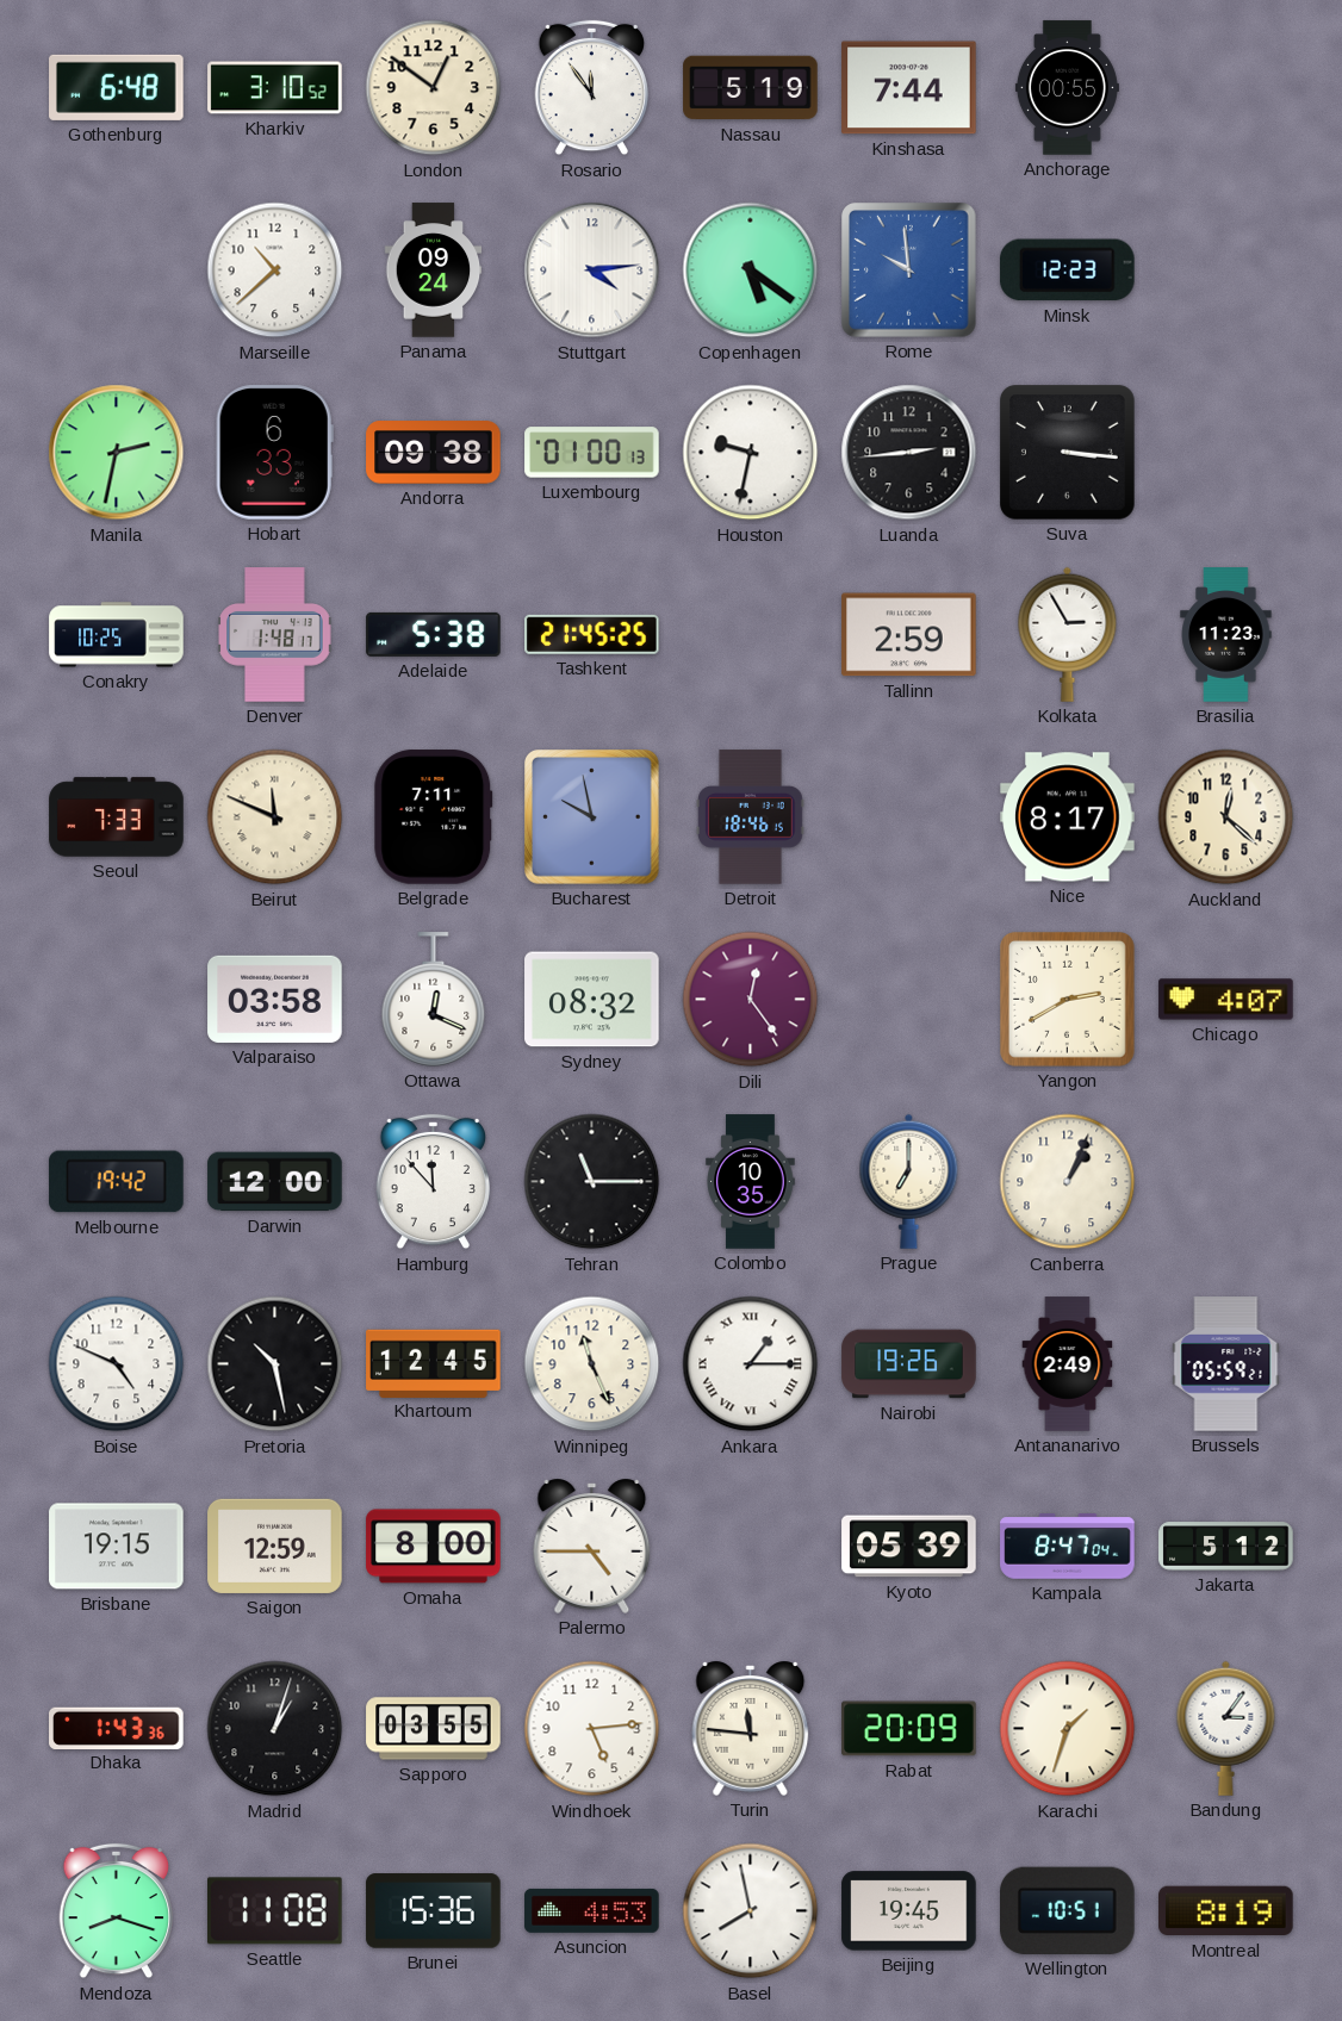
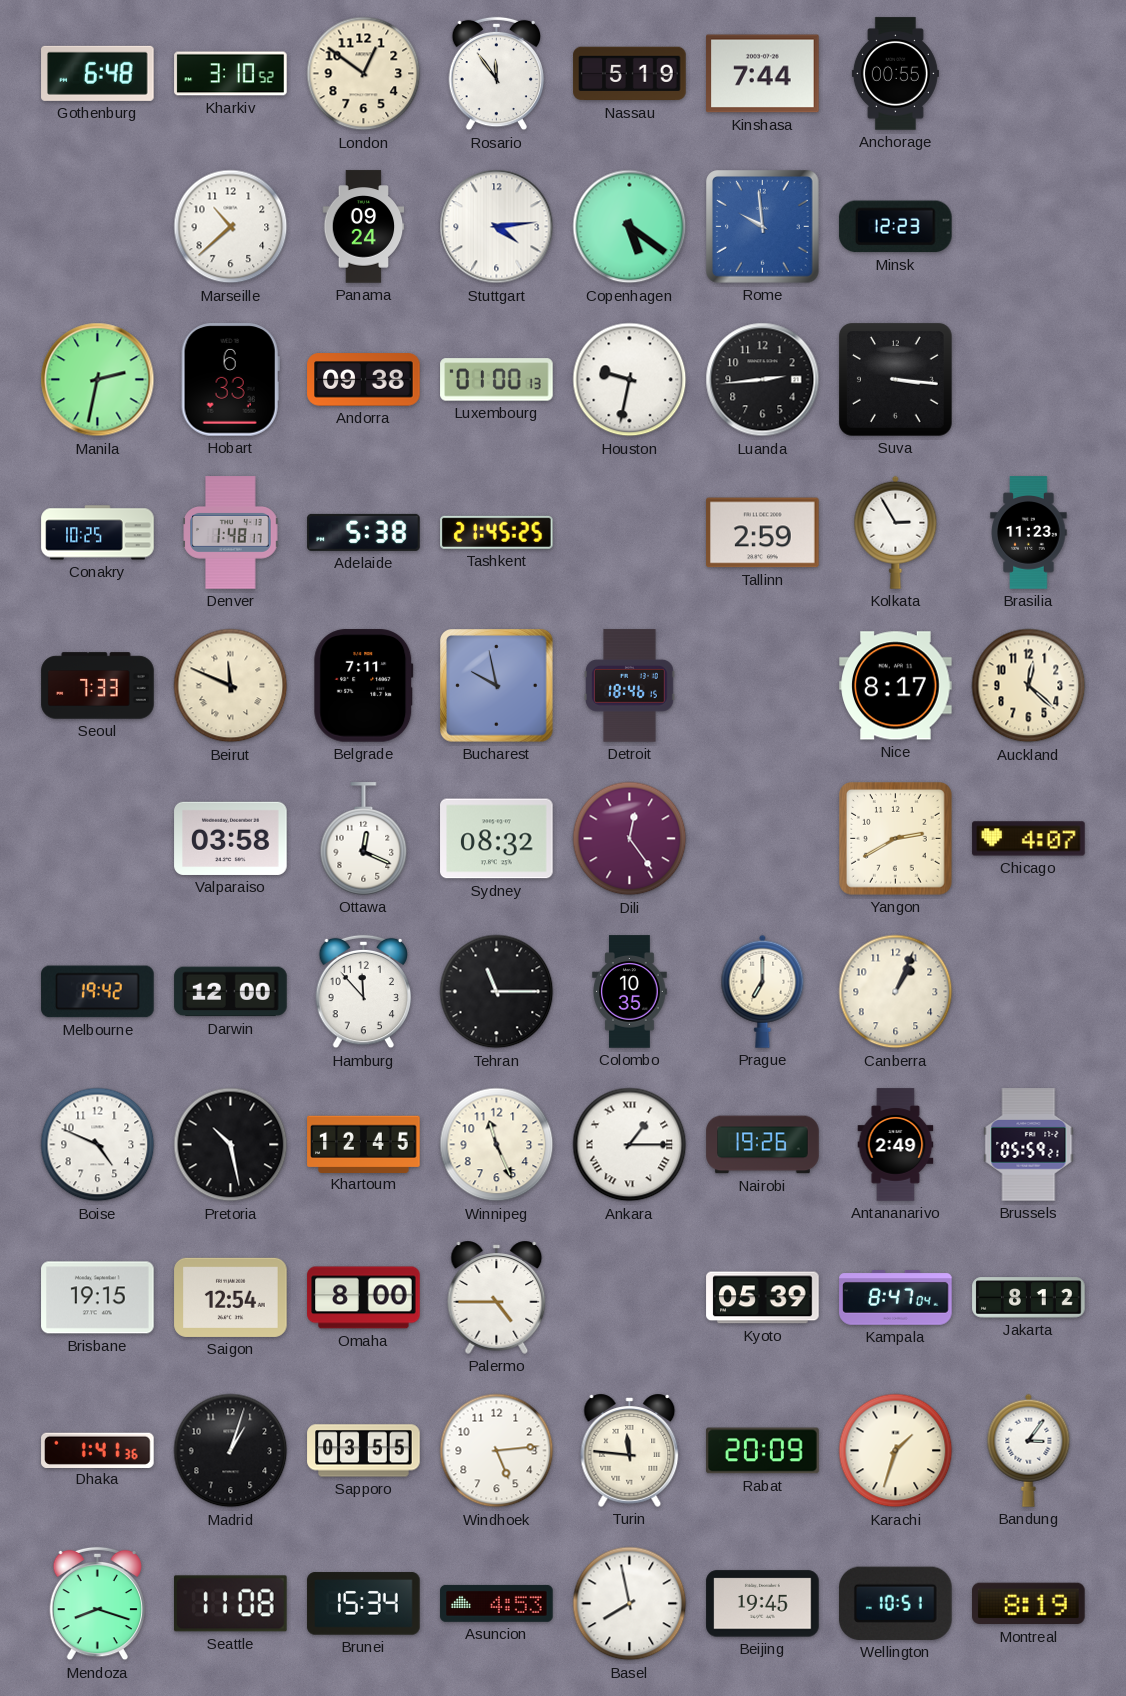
Saigon: 12:59 -> 12:54
Jakarta: 5:12 -> 8:12
Dhaka: 1:43 -> 1:41
Brunei: 15:36 -> 15:34
